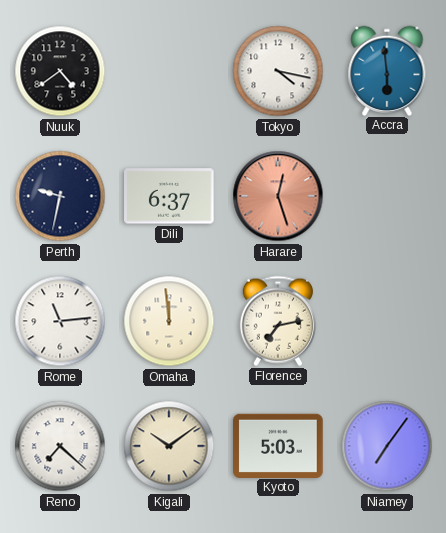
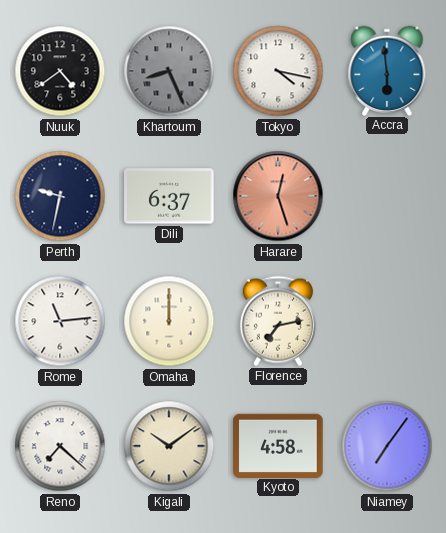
Khartoum: none -> 8:26
Omaha: 11:59 -> 12:00
Kyoto: 5:03 -> 4:58
